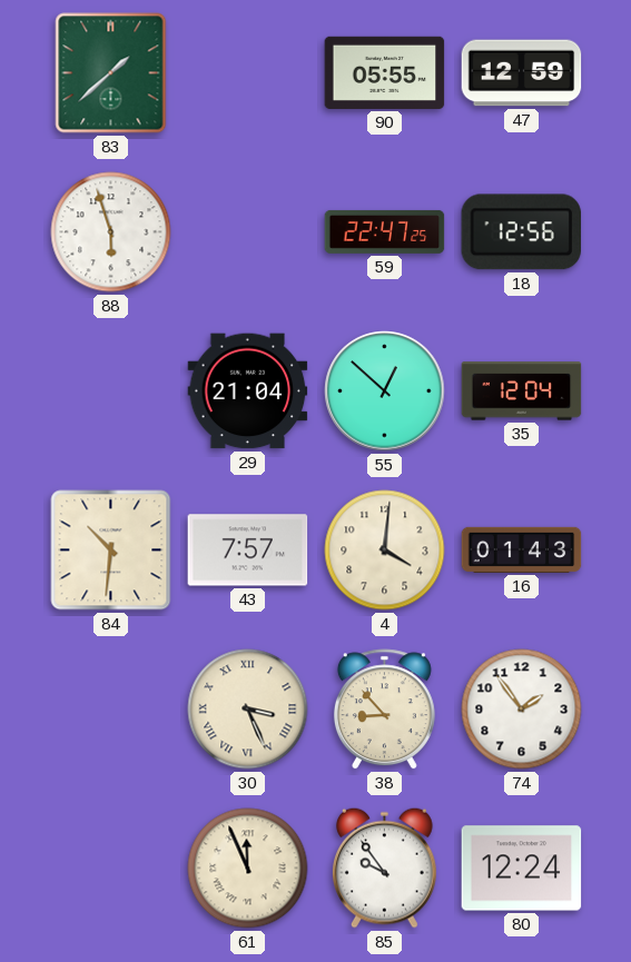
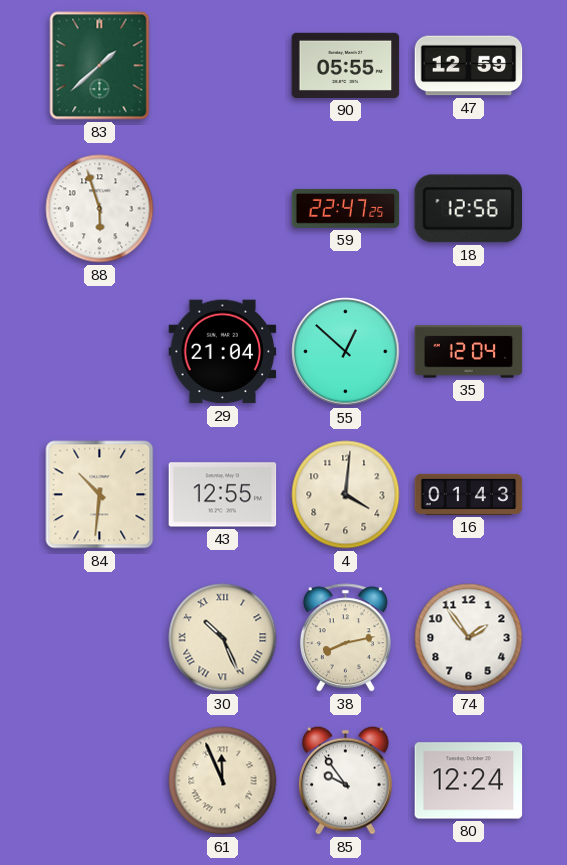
43: 7:57 -> 12:55
30: 3:26 -> 10:26
38: 8:53 -> 8:13
